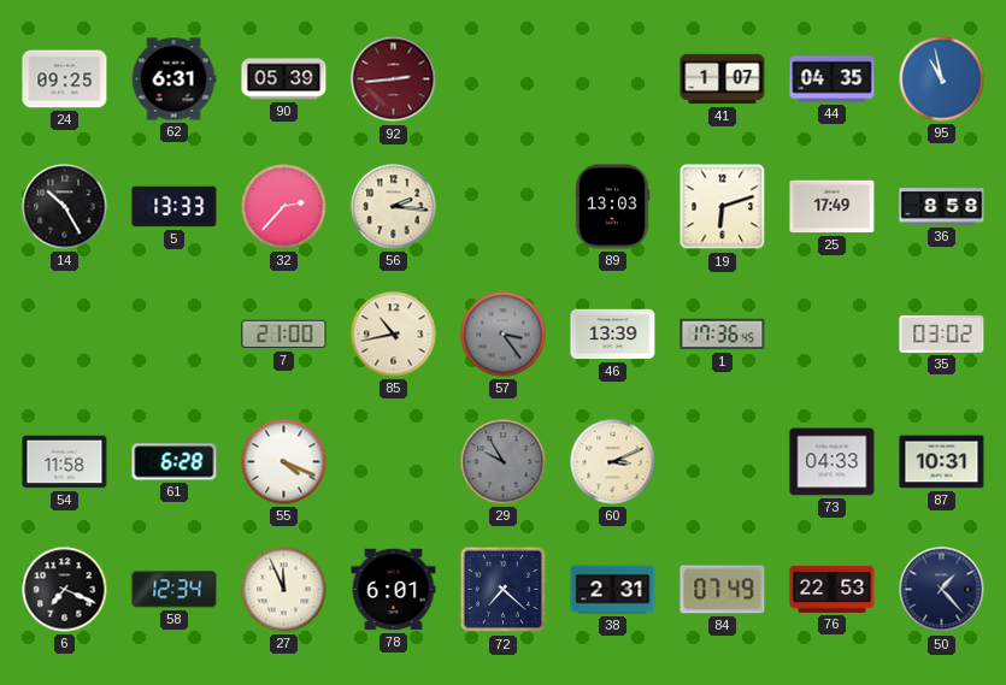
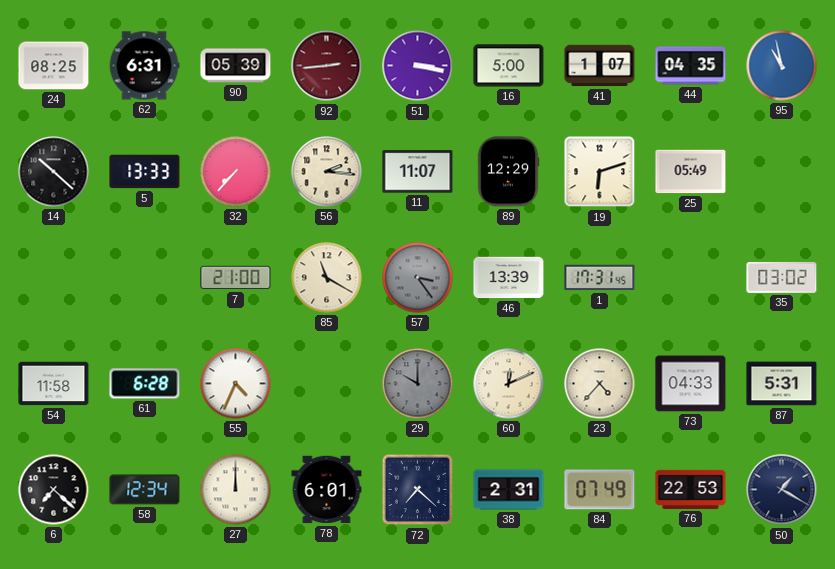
24: 09:25 -> 08:25
51: none -> 3:17
16: none -> 5:00
14: 10:25 -> 10:22
32: 2:37 -> 7:37
11: none -> 11:07
89: 13:03 -> 12:29
25: 17:49 -> 05:49
36: 8:58 -> none
85: 10:43 -> 11:20
1: 17:36 -> 17:31
55: 4:19 -> 4:34
29: 9:55 -> 10:00
60: 3:11 -> 12:11
23: none -> 4:37
87: 10:31 -> 5:31
6: 7:19 -> 7:22
27: 11:56 -> 12:00
50: 1:23 -> 1:20
